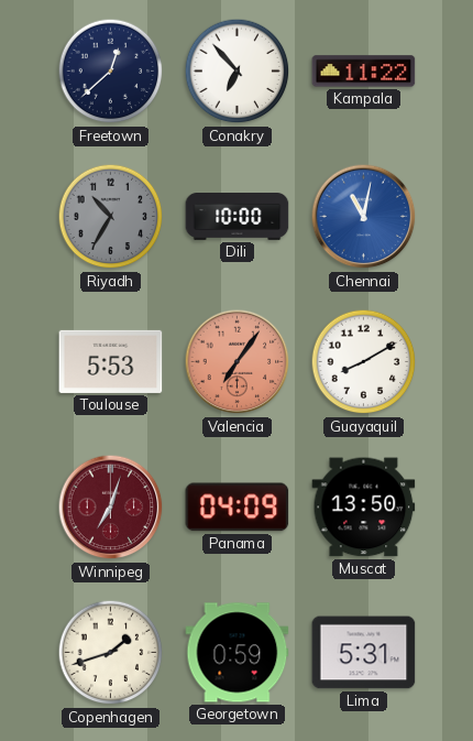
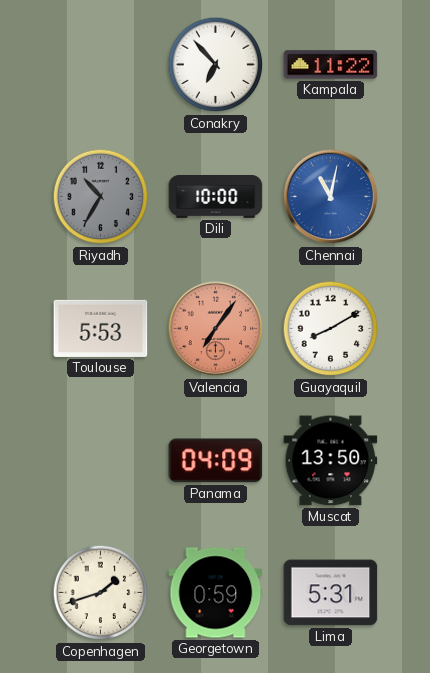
Freetown: 12:38 -> none
Winnipeg: 7:03 -> none
